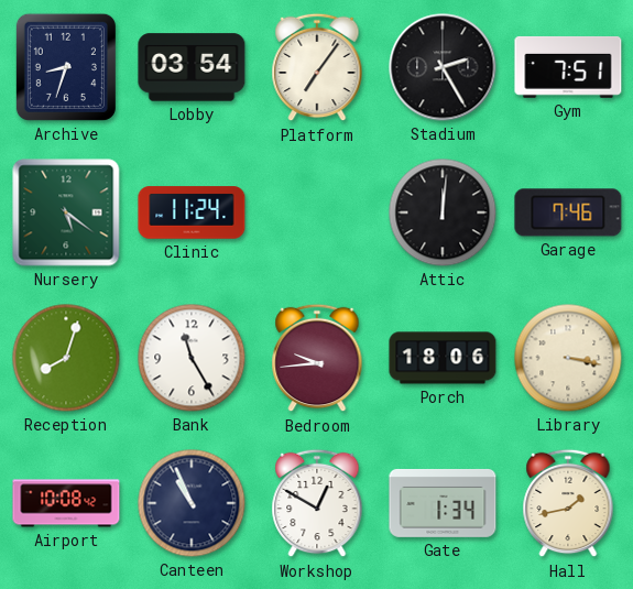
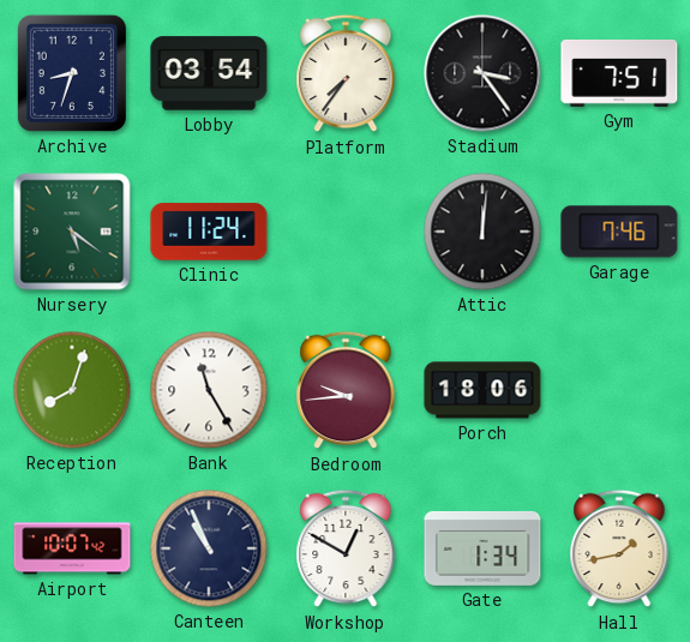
Platform: 7:06 -> 7:36
Stadium: 2:25 -> 3:24
Library: 3:17 -> none
Airport: 10:08 -> 10:07
